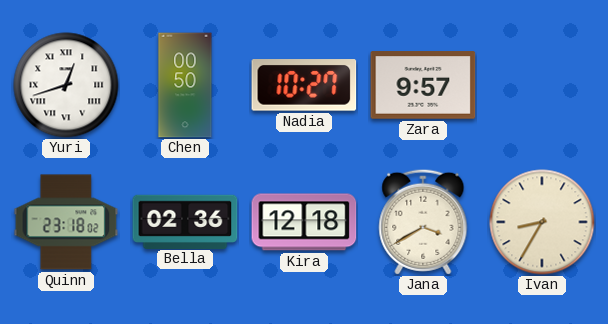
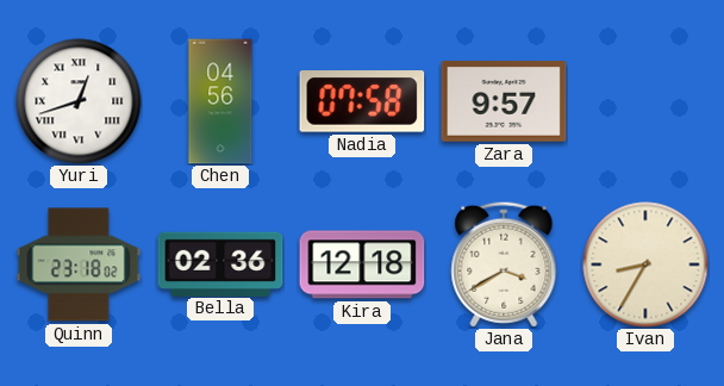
Chen: 00:50 -> 04:56
Nadia: 10:27 -> 07:58
